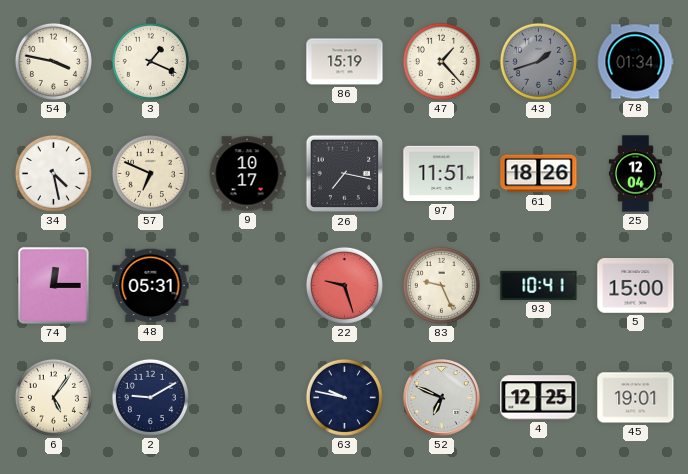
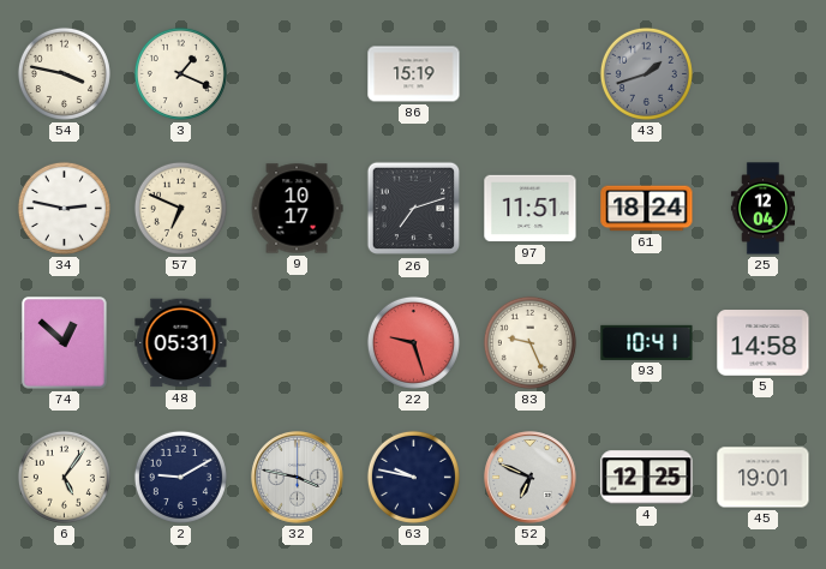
47: 1:23 -> none
78: 01:34 -> none
34: 4:28 -> 2:47
26: 7:17 -> 7:12
61: 18:26 -> 18:24
74: 12:15 -> 12:52
5: 15:00 -> 14:58
32: none -> 3:47
